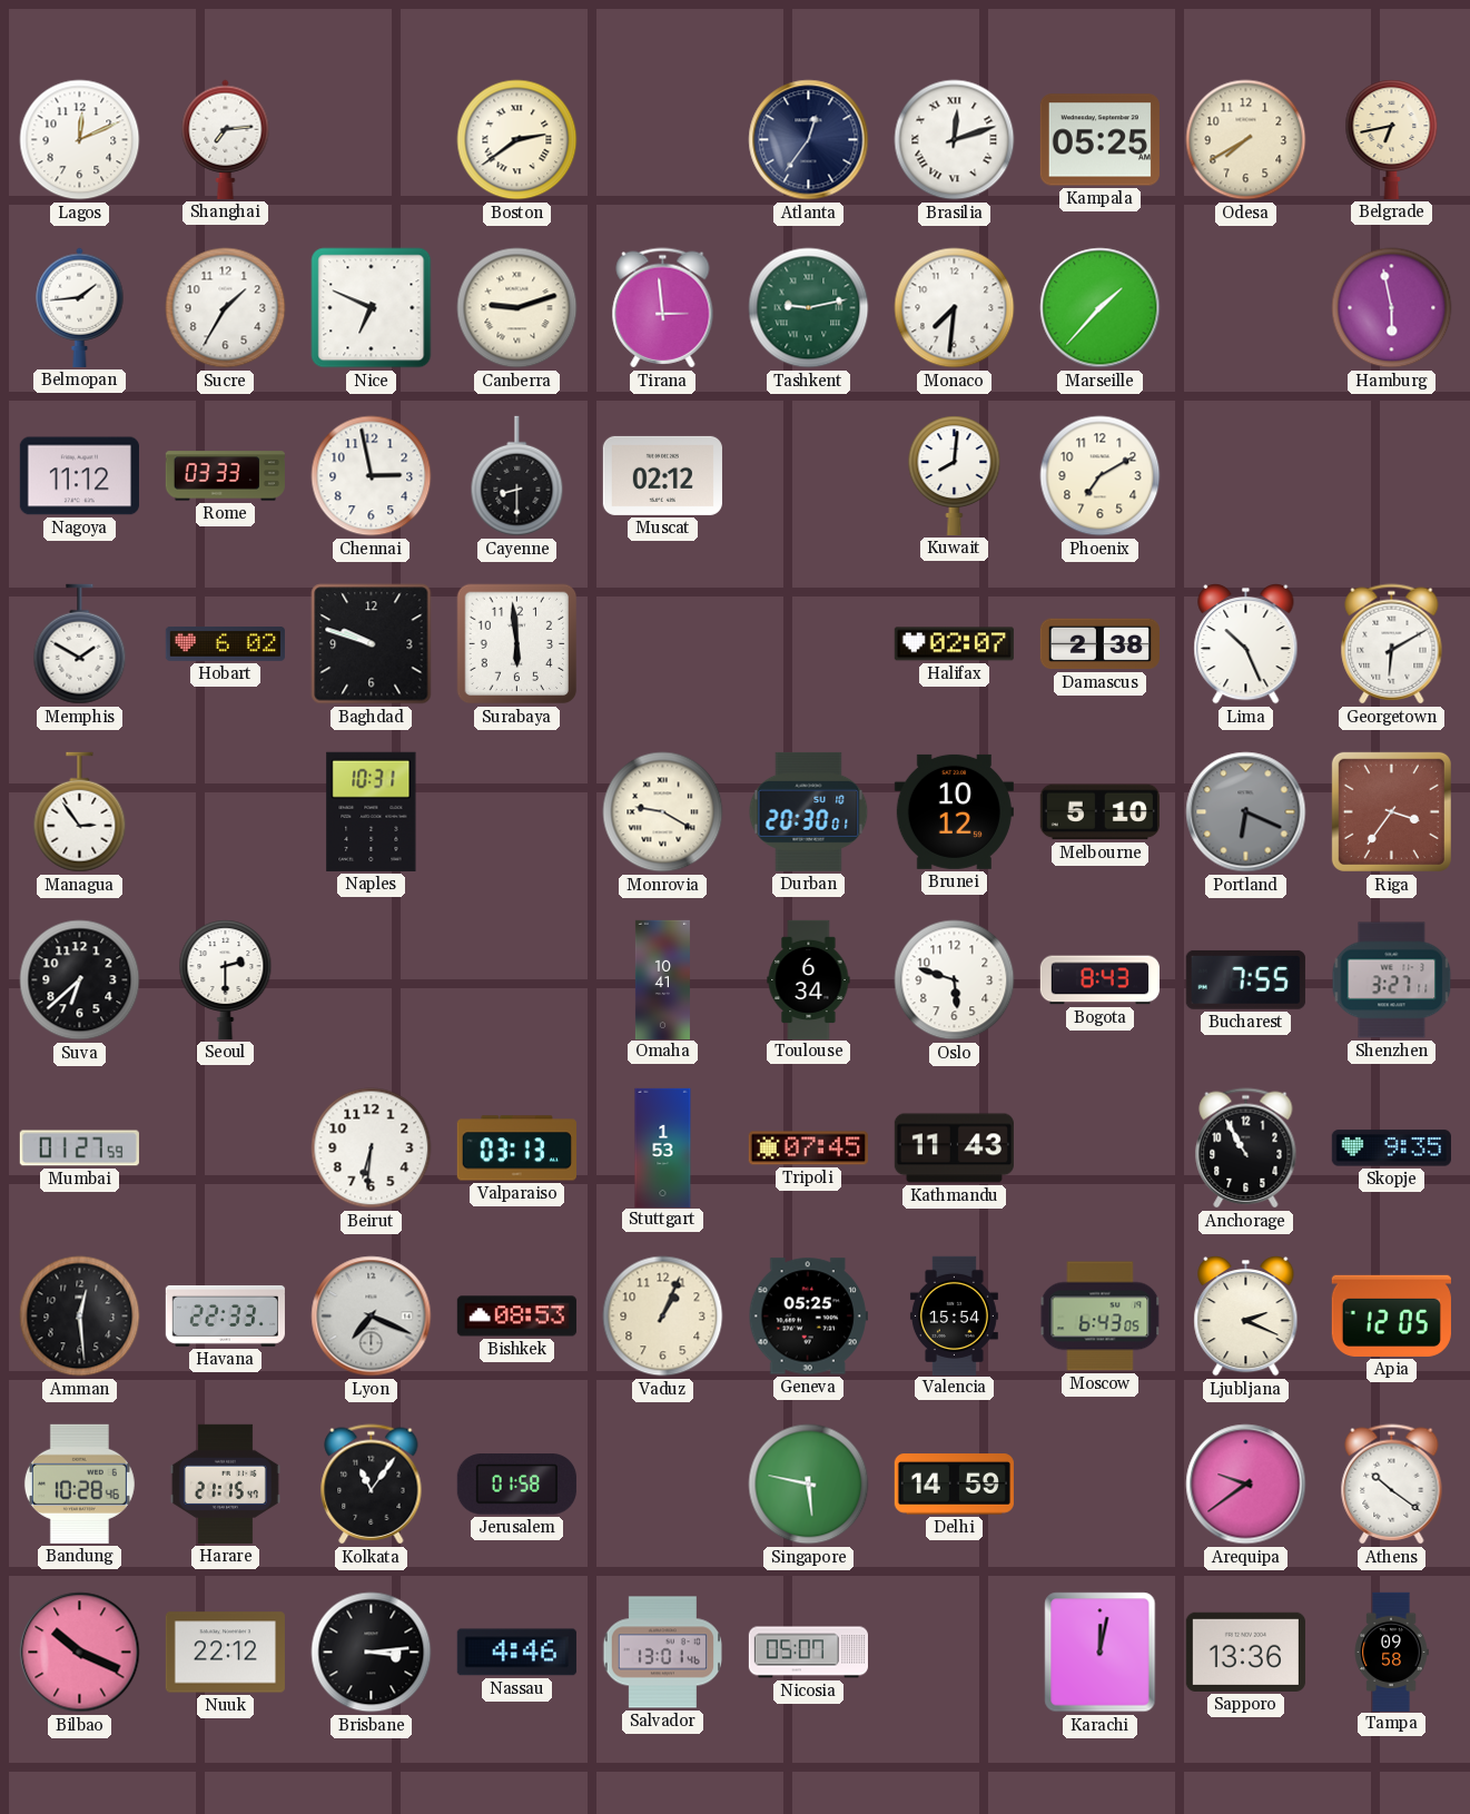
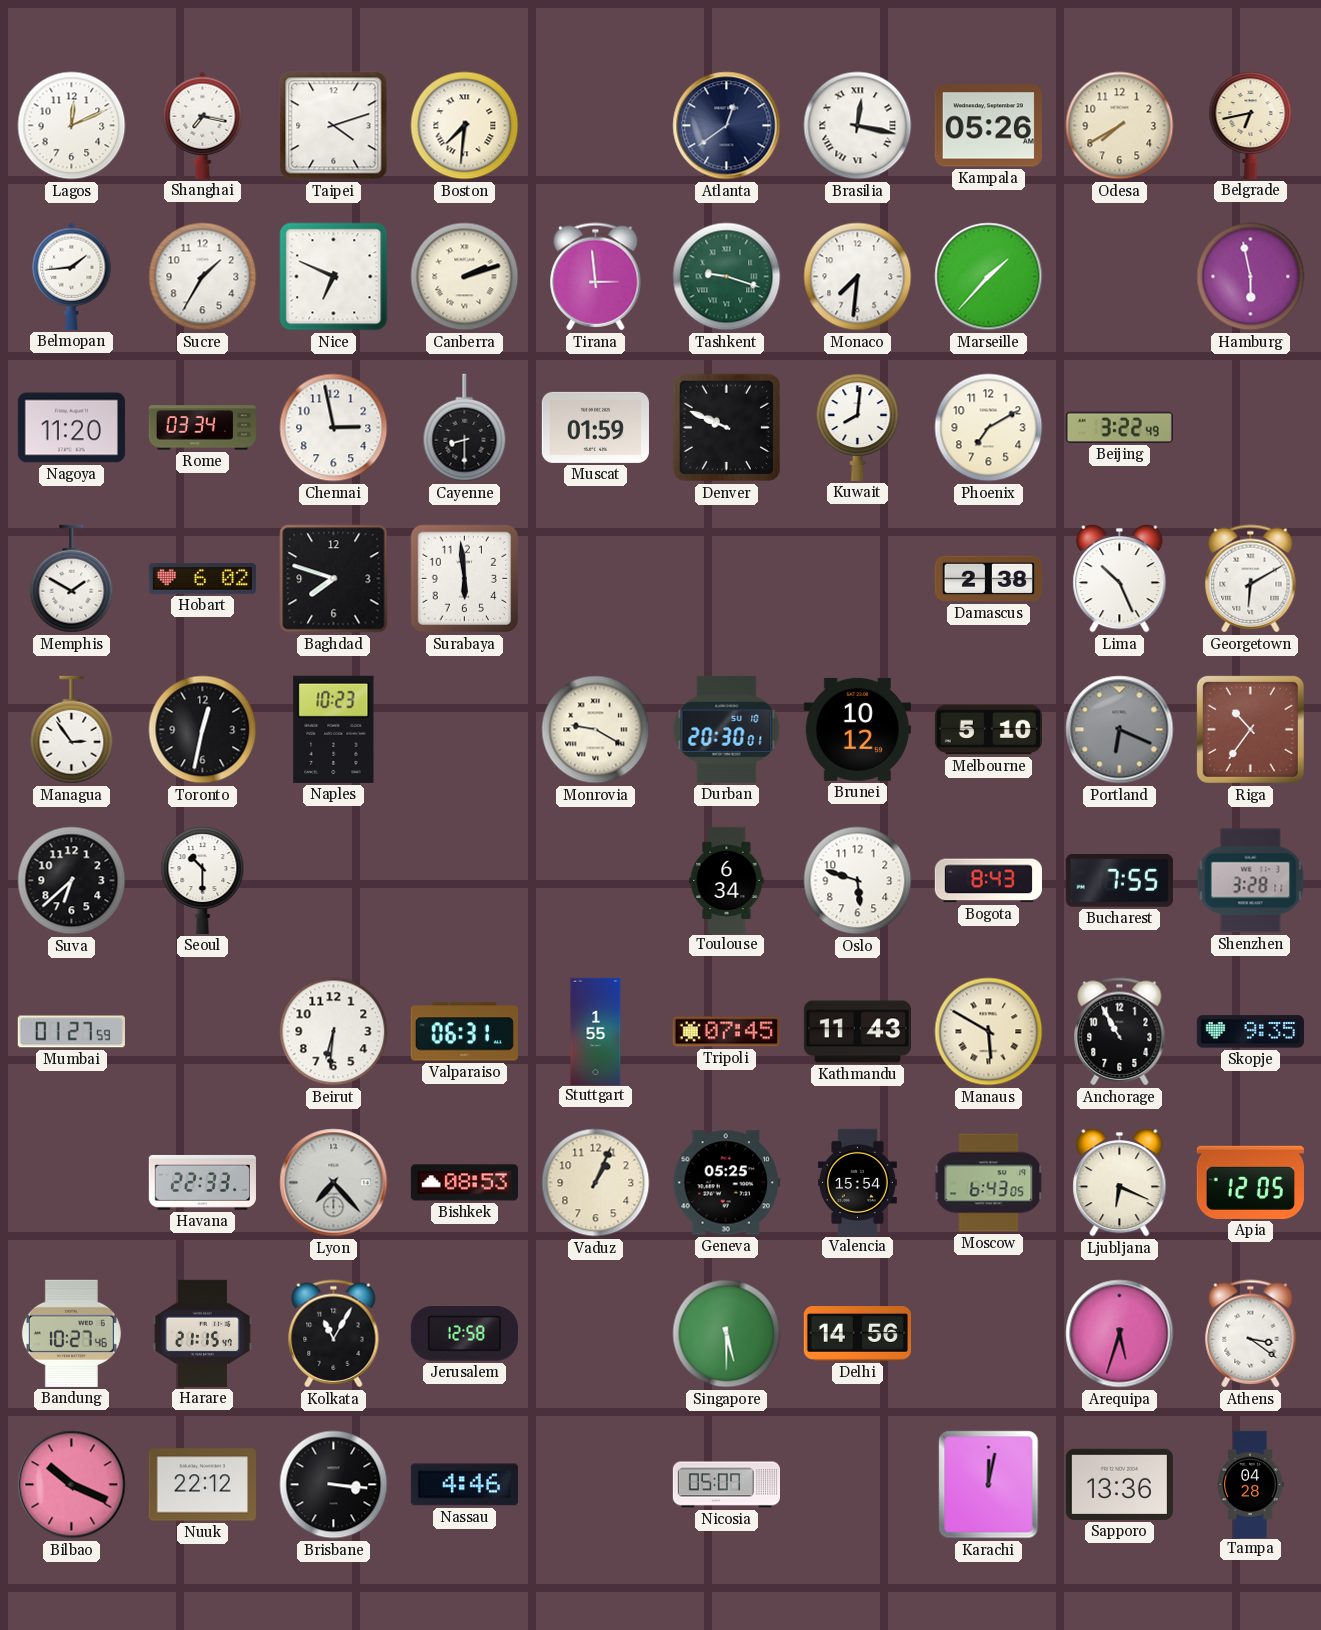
Shanghai: 7:14 -> 7:17
Taipei: none -> 4:12
Boston: 2:39 -> 7:31
Atlanta: 12:36 -> 12:39
Brasilia: 12:12 -> 12:17
Kampala: 05:25 -> 05:26
Canberra: 9:12 -> 2:12
Tashkent: 9:13 -> 9:18
Nagoya: 11:12 -> 11:20
Rome: 03:33 -> 03:34
Muscat: 02:12 -> 01:59
Denver: none -> 9:49
Beijing: none -> 3:22
Baghdad: 9:48 -> 7:48
Halifax: 02:07 -> none
Toronto: none -> 12:32
Naples: 10:31 -> 10:23
Riga: 3:36 -> 10:36
Seoul: 2:30 -> 10:30
Omaha: 10:41 -> none
Shenzhen: 3:27 -> 3:28
Valparaiso: 03:13 -> 06:31
Stuttgart: 1:53 -> 1:55
Manaus: none -> 5:50
Amman: 12:29 -> none
Lyon: 7:19 -> 7:23
Ljubljana: 2:19 -> 6:19
Bandung: 10:28 -> 10:27
Kolkata: 11:06 -> 11:05
Jerusalem: 01:58 -> 12:58
Singapore: 5:47 -> 5:30
Delhi: 14:59 -> 14:56
Arequipa: 9:39 -> 5:33
Athens: 10:21 -> 3:21
Brisbane: 3:14 -> 3:16
Salvador: 13:01 -> none
Tampa: 09:58 -> 04:28
